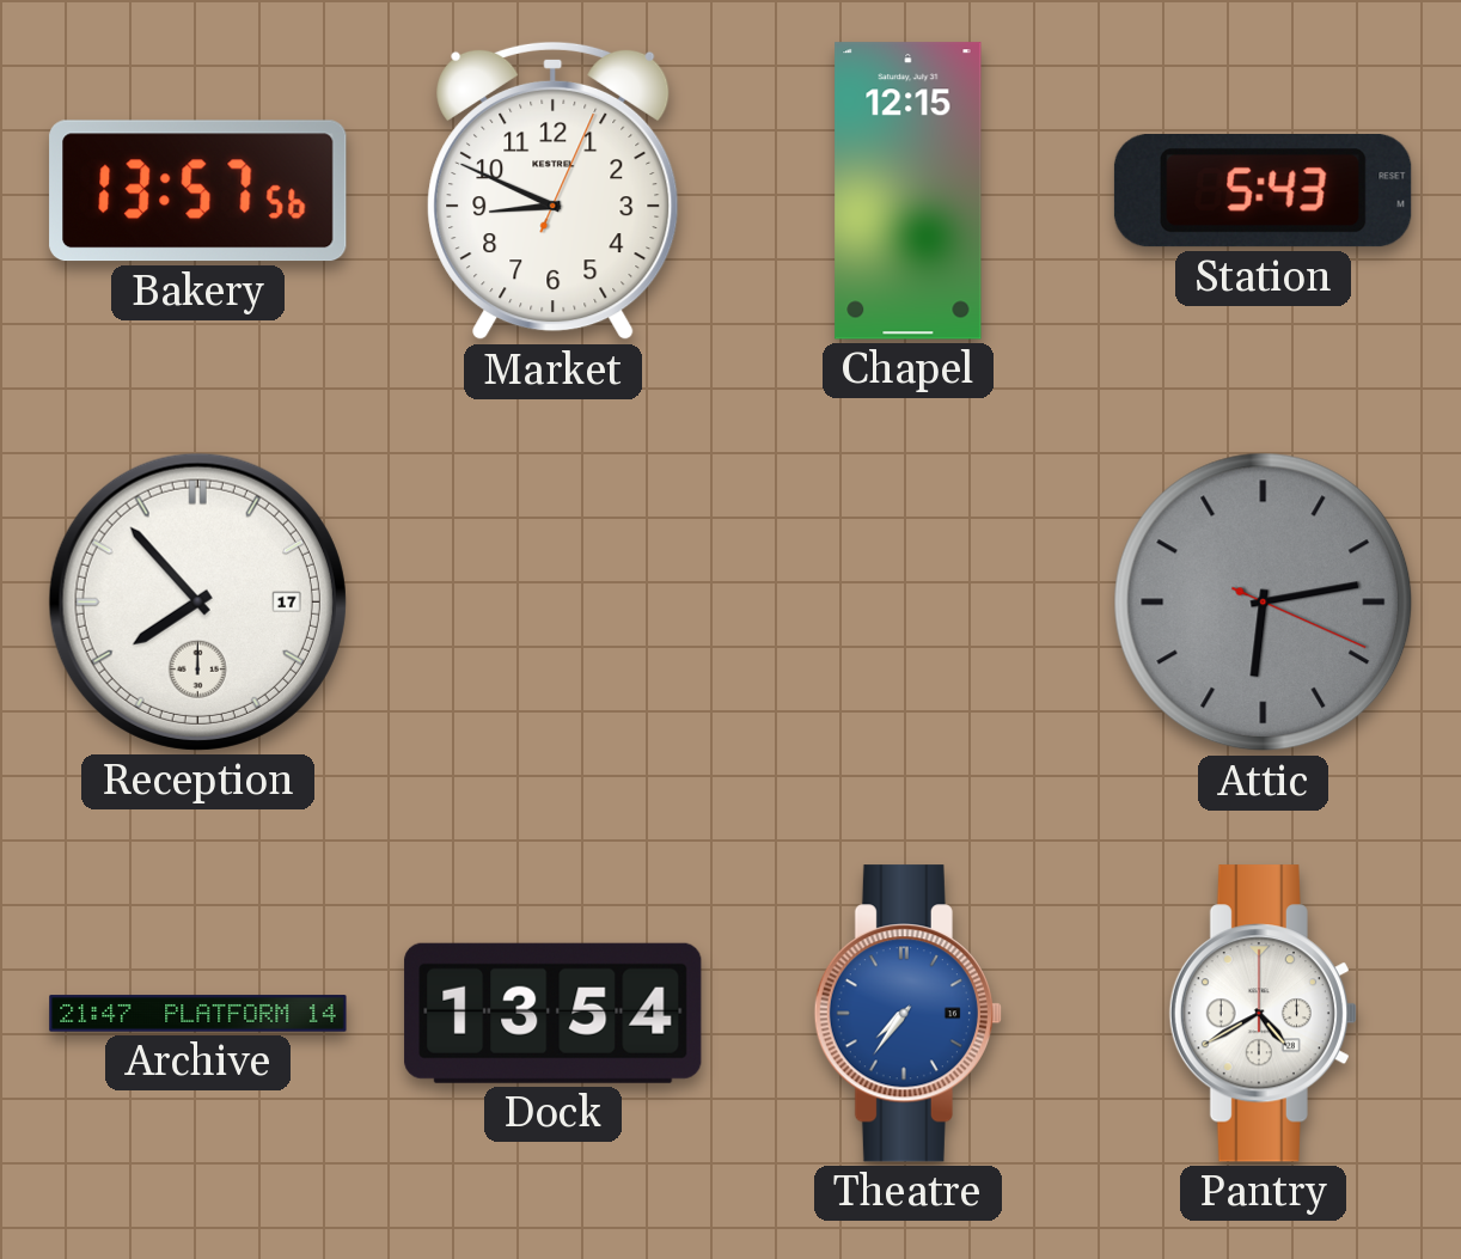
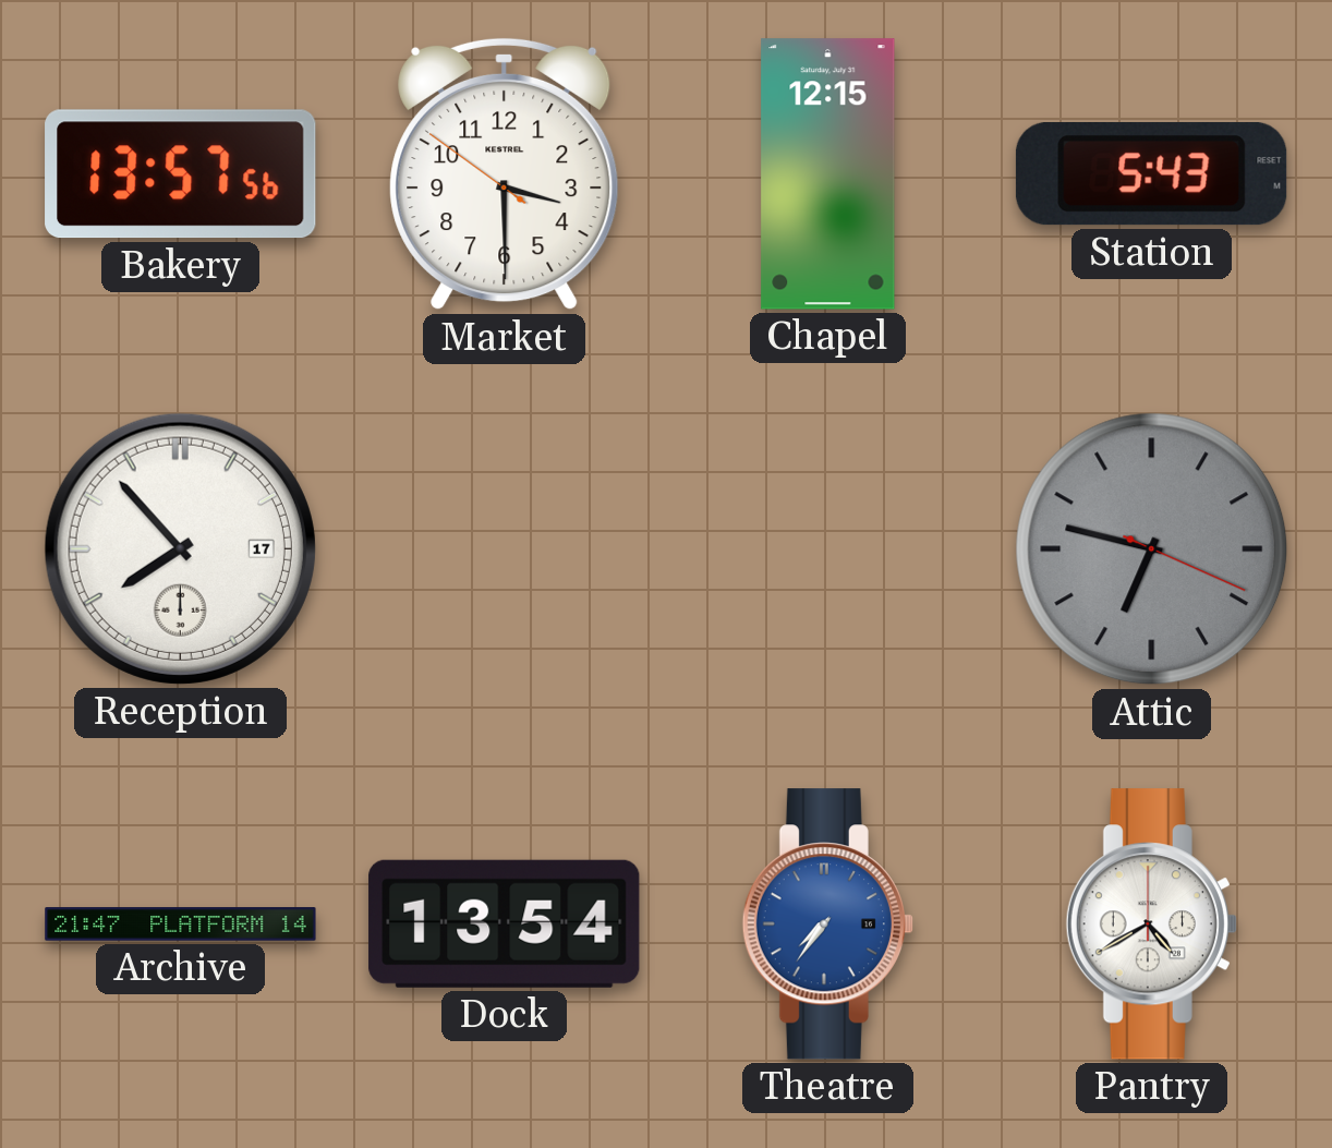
Market: 8:49 -> 3:29
Attic: 6:13 -> 6:47
